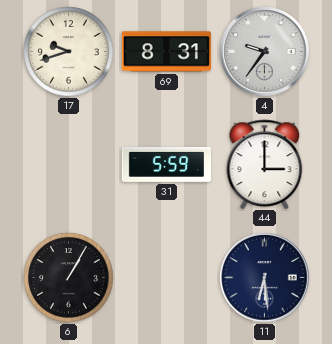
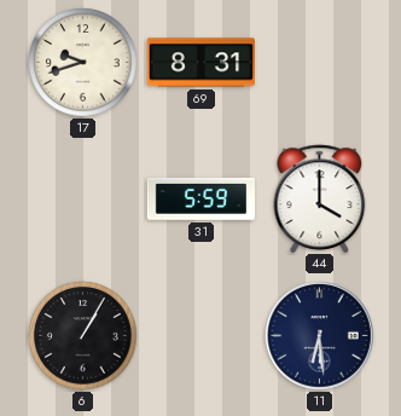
4: 9:36 -> none
44: 3:00 -> 4:00
